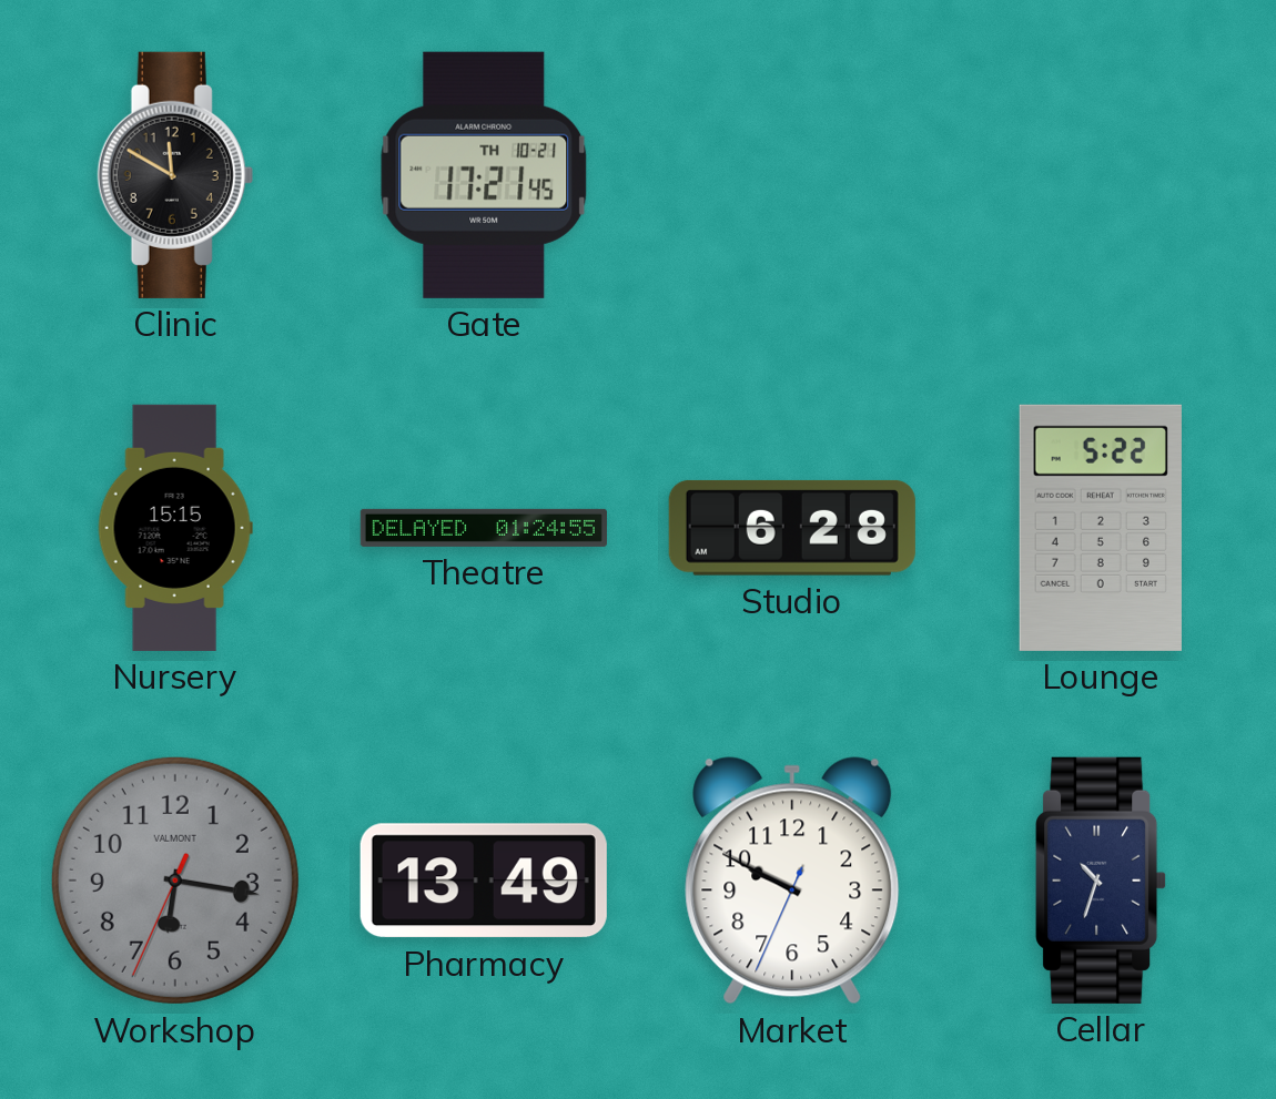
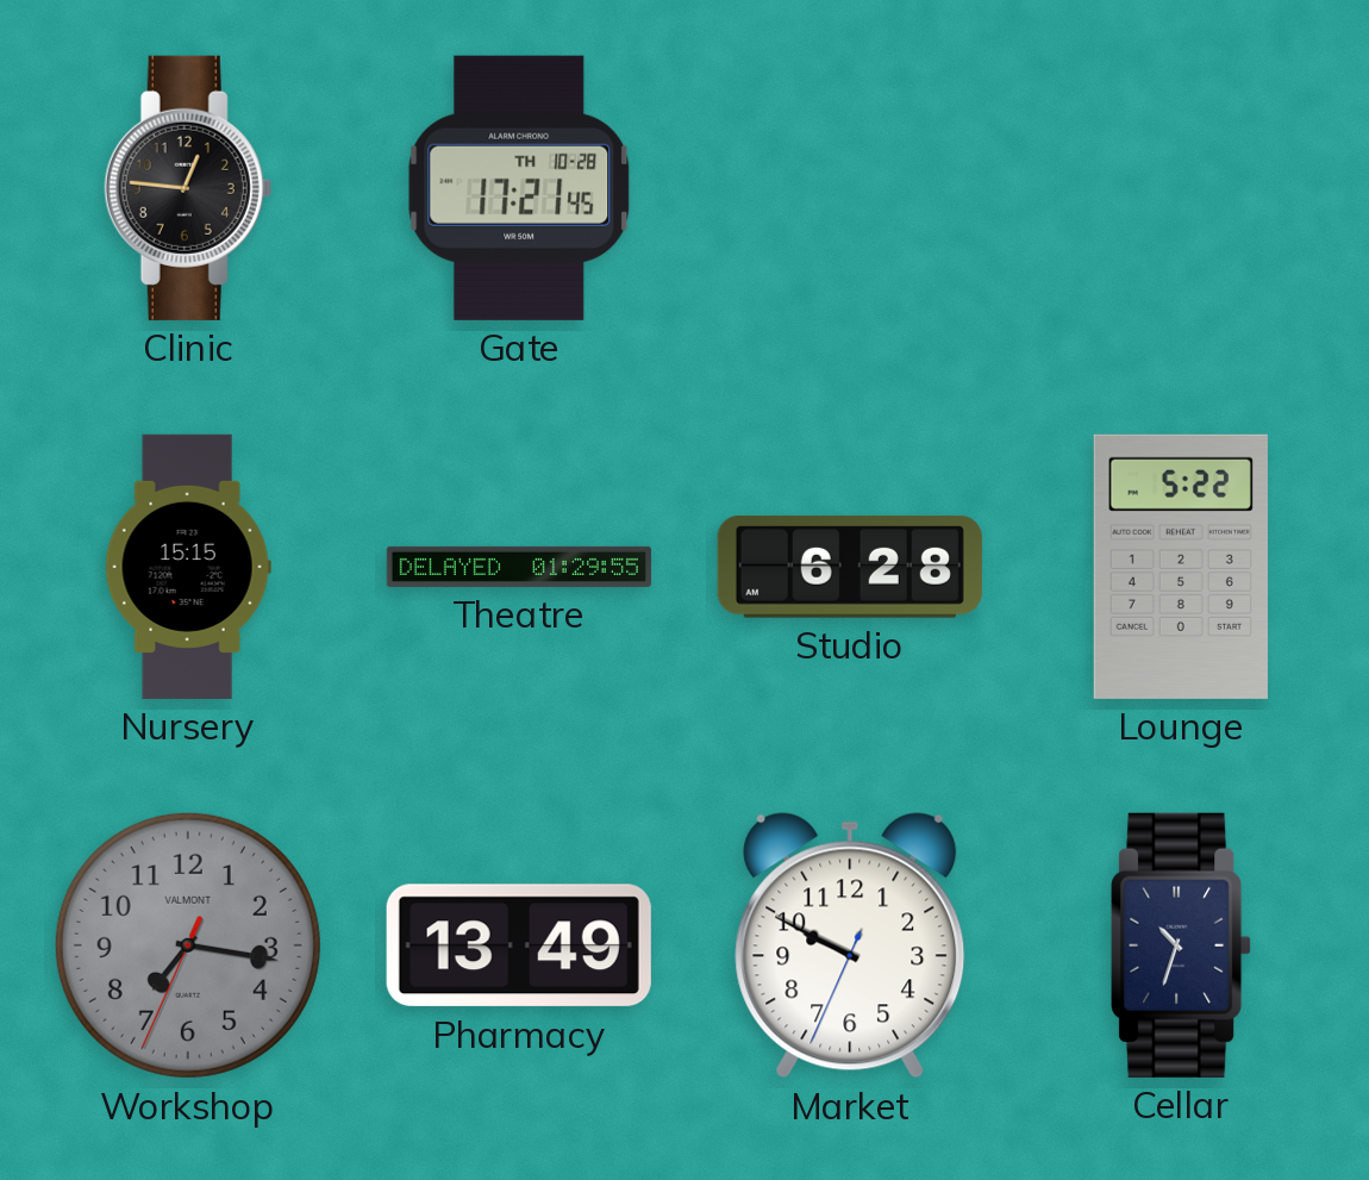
Clinic: 11:50 -> 12:46
Gate date: TH 10-21 -> TH 10-28
Theatre: 01:24 -> 01:29
Workshop: 6:16 -> 7:16
